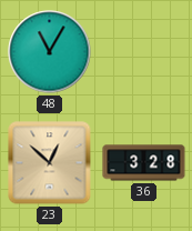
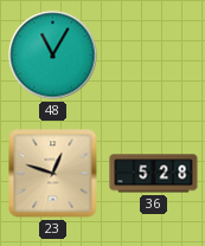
23: 12:52 -> 12:48
36: 3:28 -> 5:28
